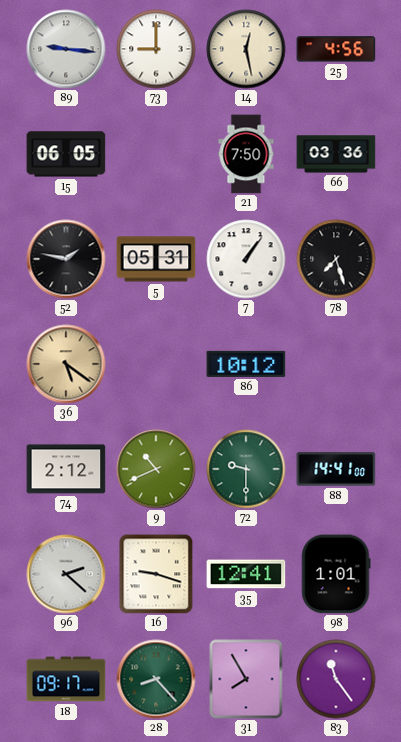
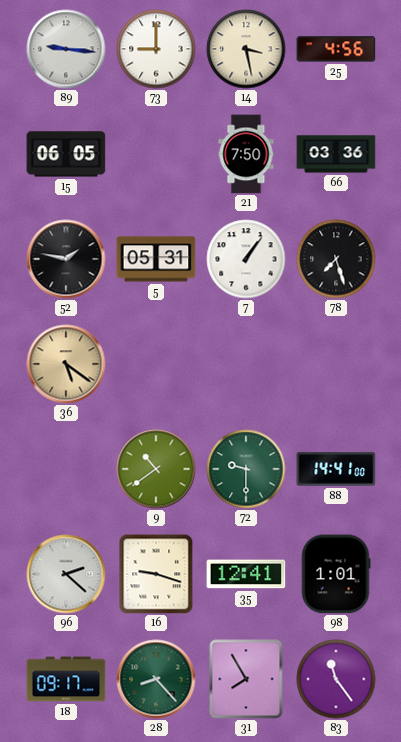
14: 12:28 -> 3:28
86: 10:12 -> none
74: 2:12 -> none
9: 10:41 -> 10:39
